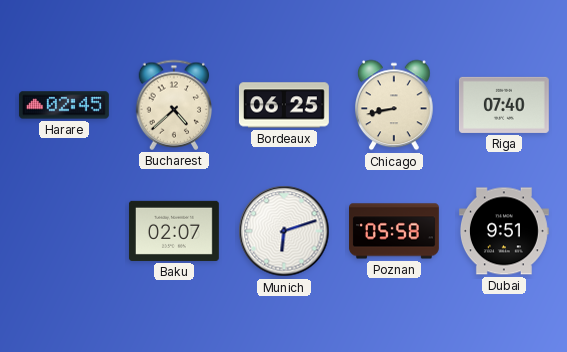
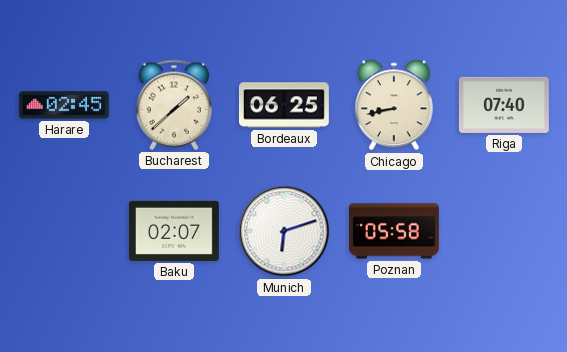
Bucharest: 4:38 -> 1:38
Dubai: 9:51 -> none
